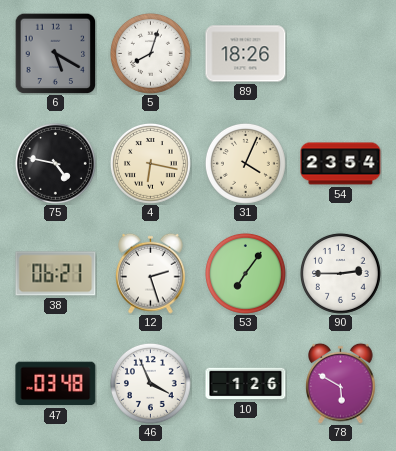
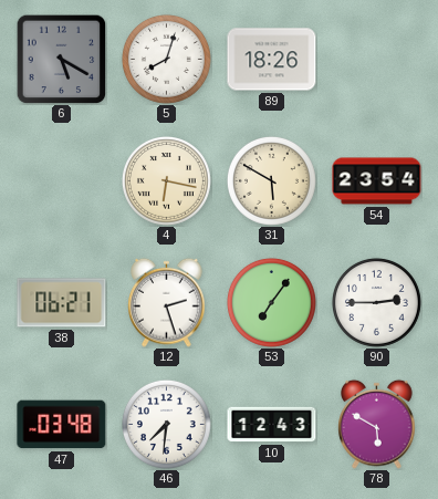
75: 4:47 -> none
31: 4:04 -> 5:50
46: 3:56 -> 7:31
10: 1:26 -> 12:43
